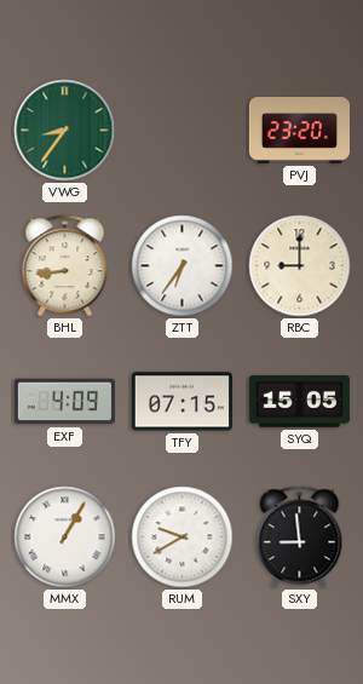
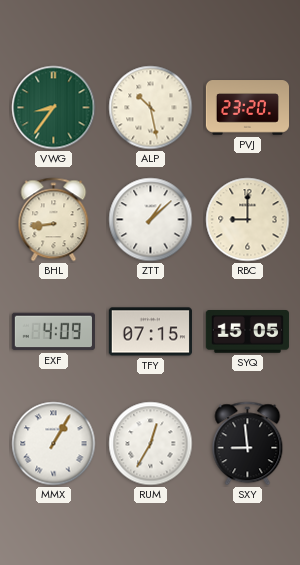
ALP: none -> 10:28
ZTT: 6:36 -> 1:08
RUM: 9:40 -> 12:35
